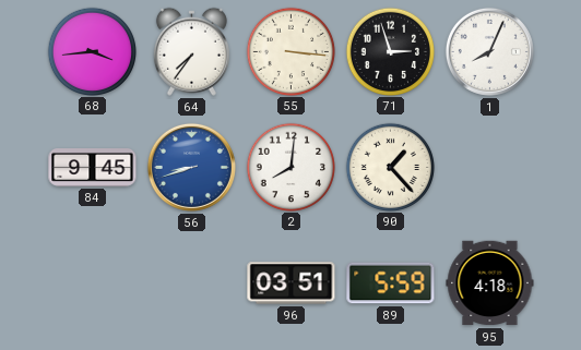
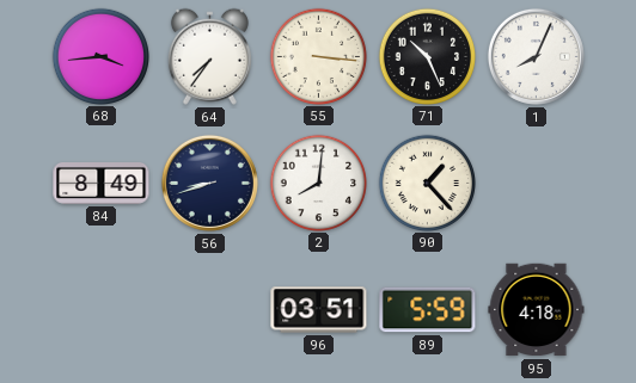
71: 2:57 -> 10:26
84: 9:45 -> 8:49
56 dial: blue -> navy
